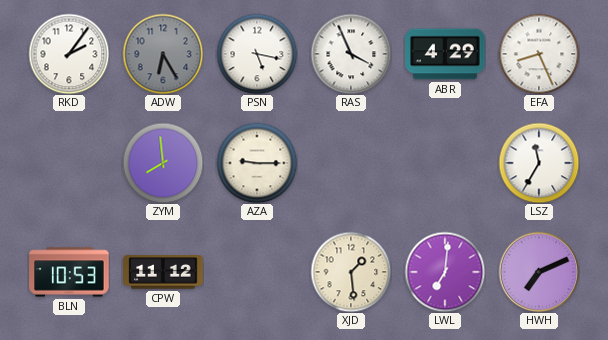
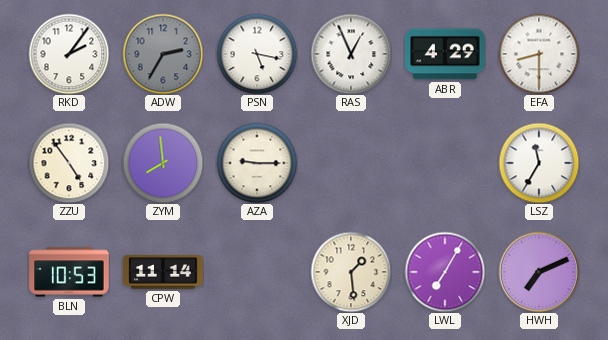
ADW: 6:25 -> 2:35
RAS: 3:56 -> 12:56
EFA: 8:26 -> 8:30
ZZU: none -> 4:54
CPW: 11:12 -> 11:14
LWL: 7:01 -> 7:05
